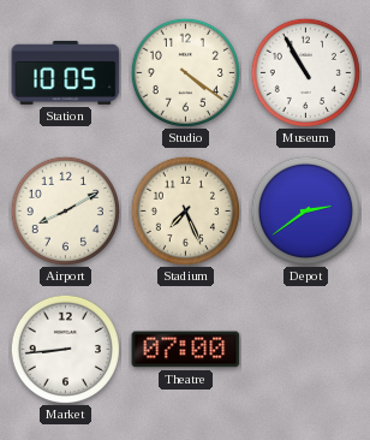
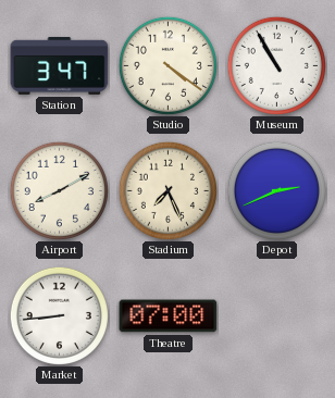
Station: 10:05 -> 3:47
Depot: 2:39 -> 2:41
